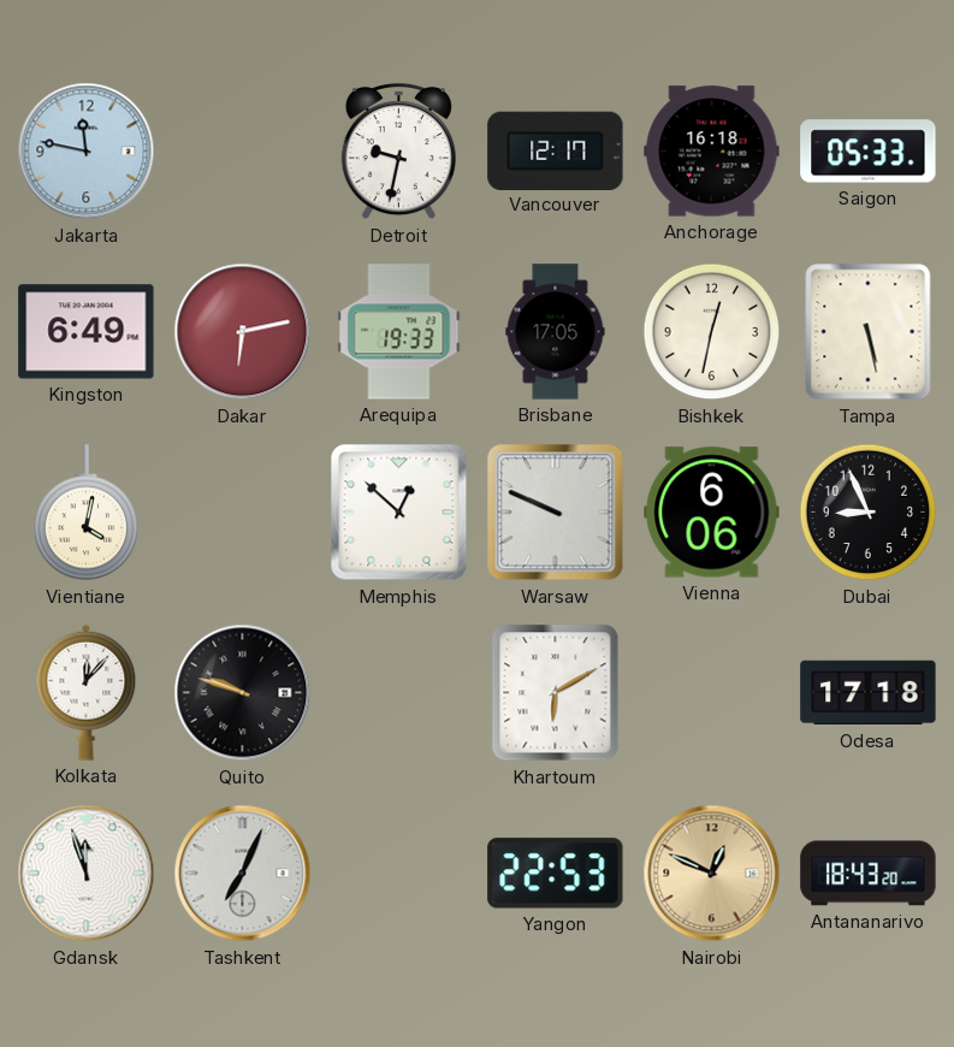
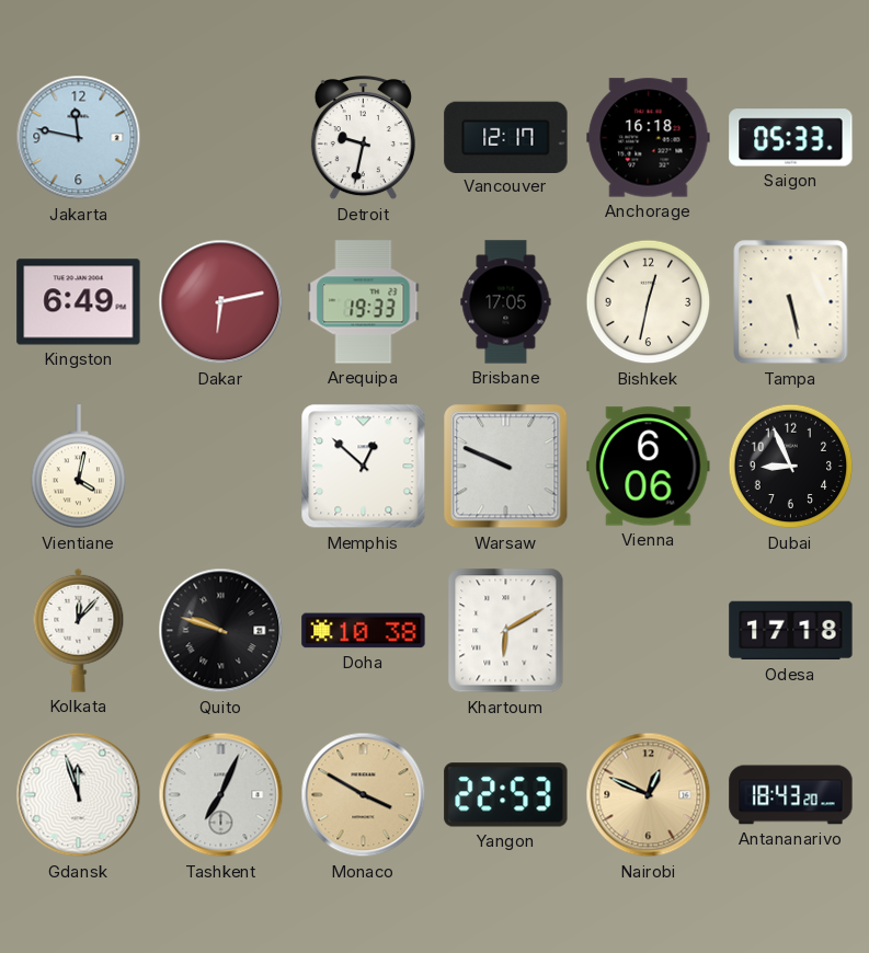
Doha: none -> 10:38
Monaco: none -> 3:50
